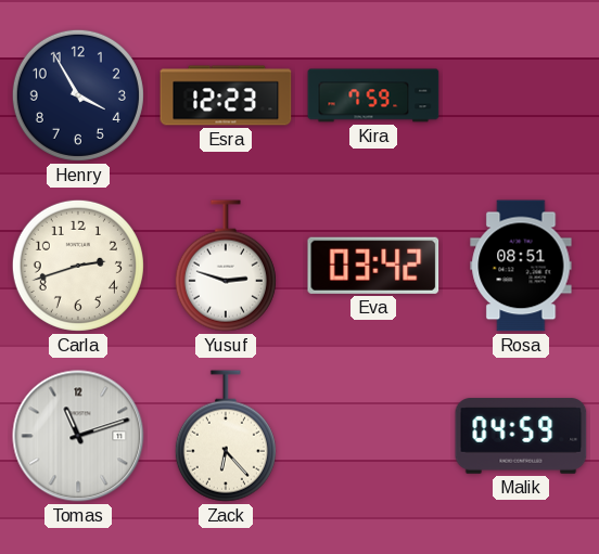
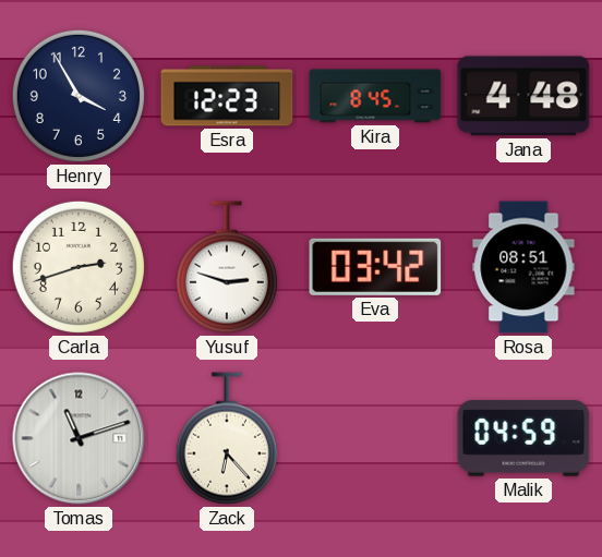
Kira: 7:59 -> 8:45
Jana: none -> 4:48
